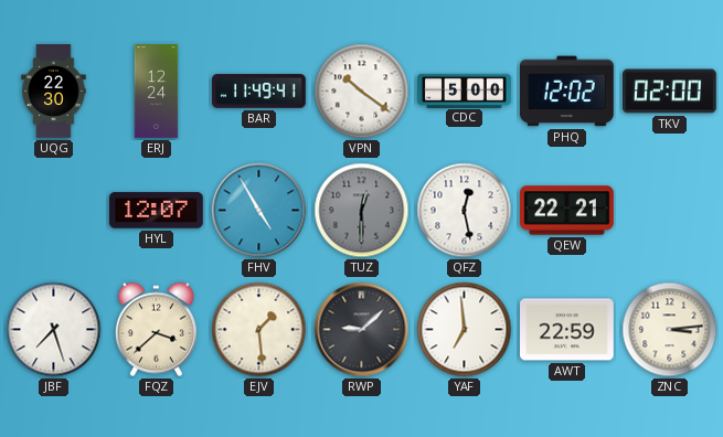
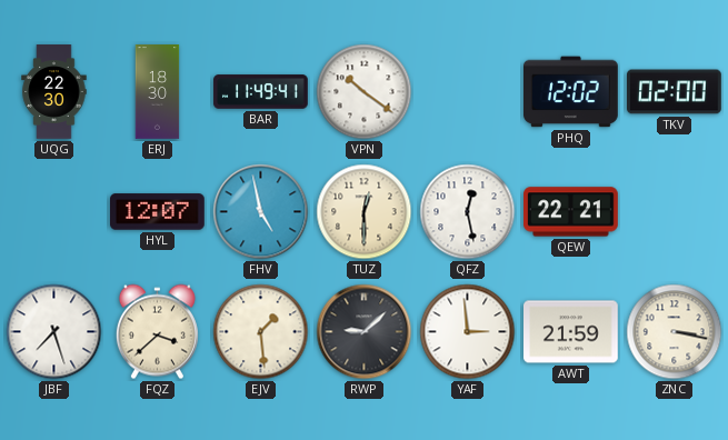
ERJ: 12:24 -> 18:30
CDC: 5:00 -> none
FHV: 4:55 -> 4:58
TUZ dial: grey -> cream
YAF: 6:59 -> 2:59
AWT: 22:59 -> 21:59
ZNC: 3:14 -> 3:17
